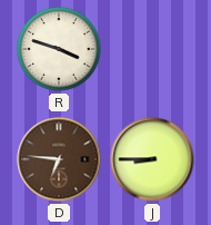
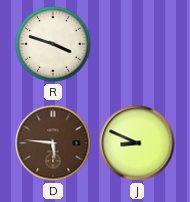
D: 6:46 -> 5:46
J: 8:45 -> 8:49
